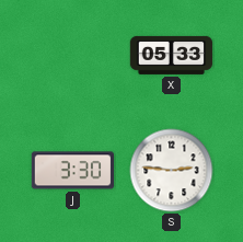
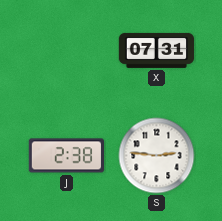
X: 05:33 -> 07:31
J: 3:30 -> 2:38
